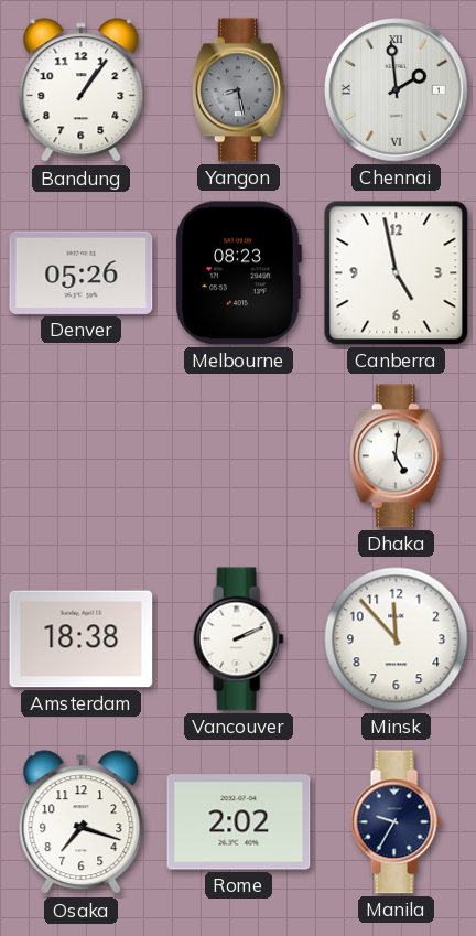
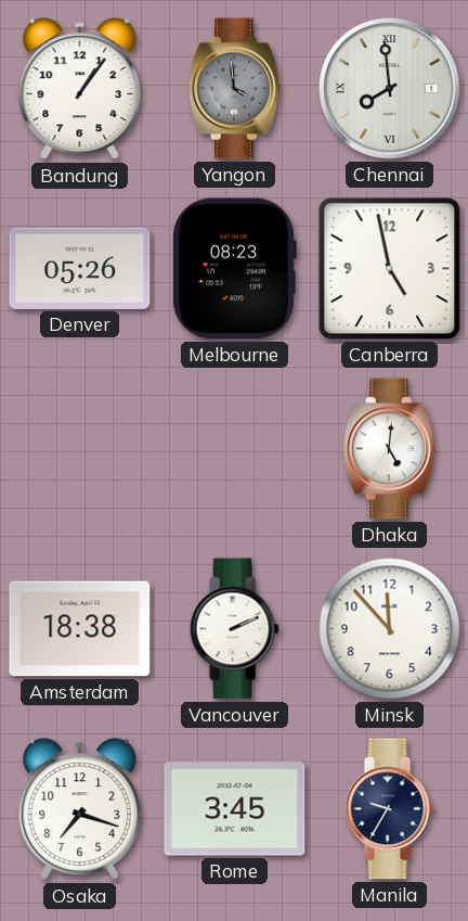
Yangon: 8:28 -> 3:59
Chennai: 1:59 -> 7:59
Rome: 2:02 -> 3:45
